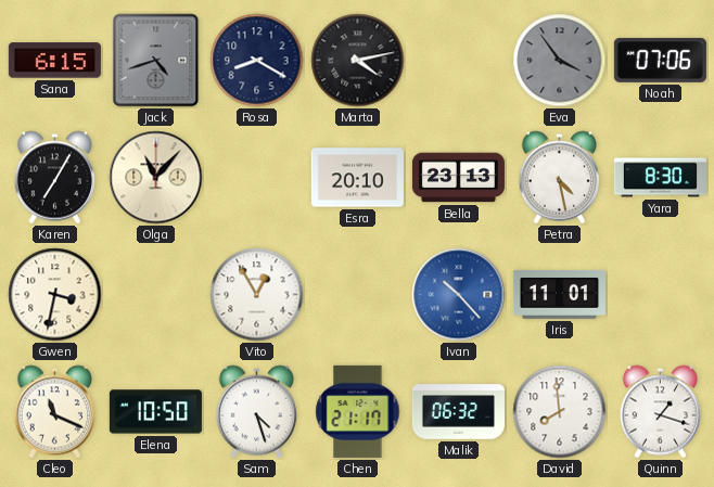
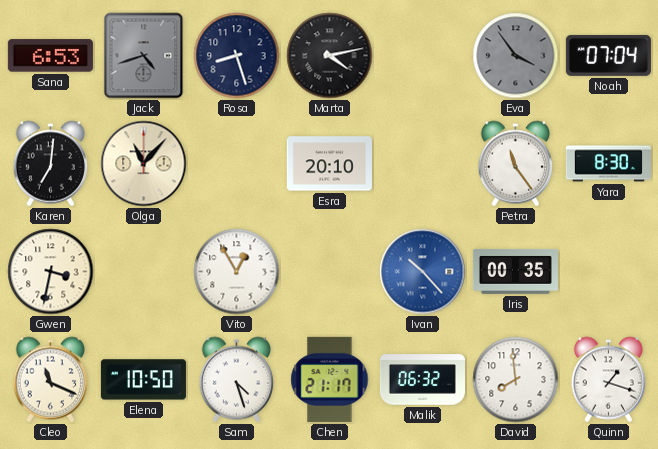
Sana: 6:15 -> 6:53
Rosa: 8:20 -> 8:27
Noah: 07:06 -> 07:04
Karen: 7:05 -> 7:01
Bella: 23:13 -> none
Petra: 4:28 -> 11:24
Iris: 11:01 -> 00:35
